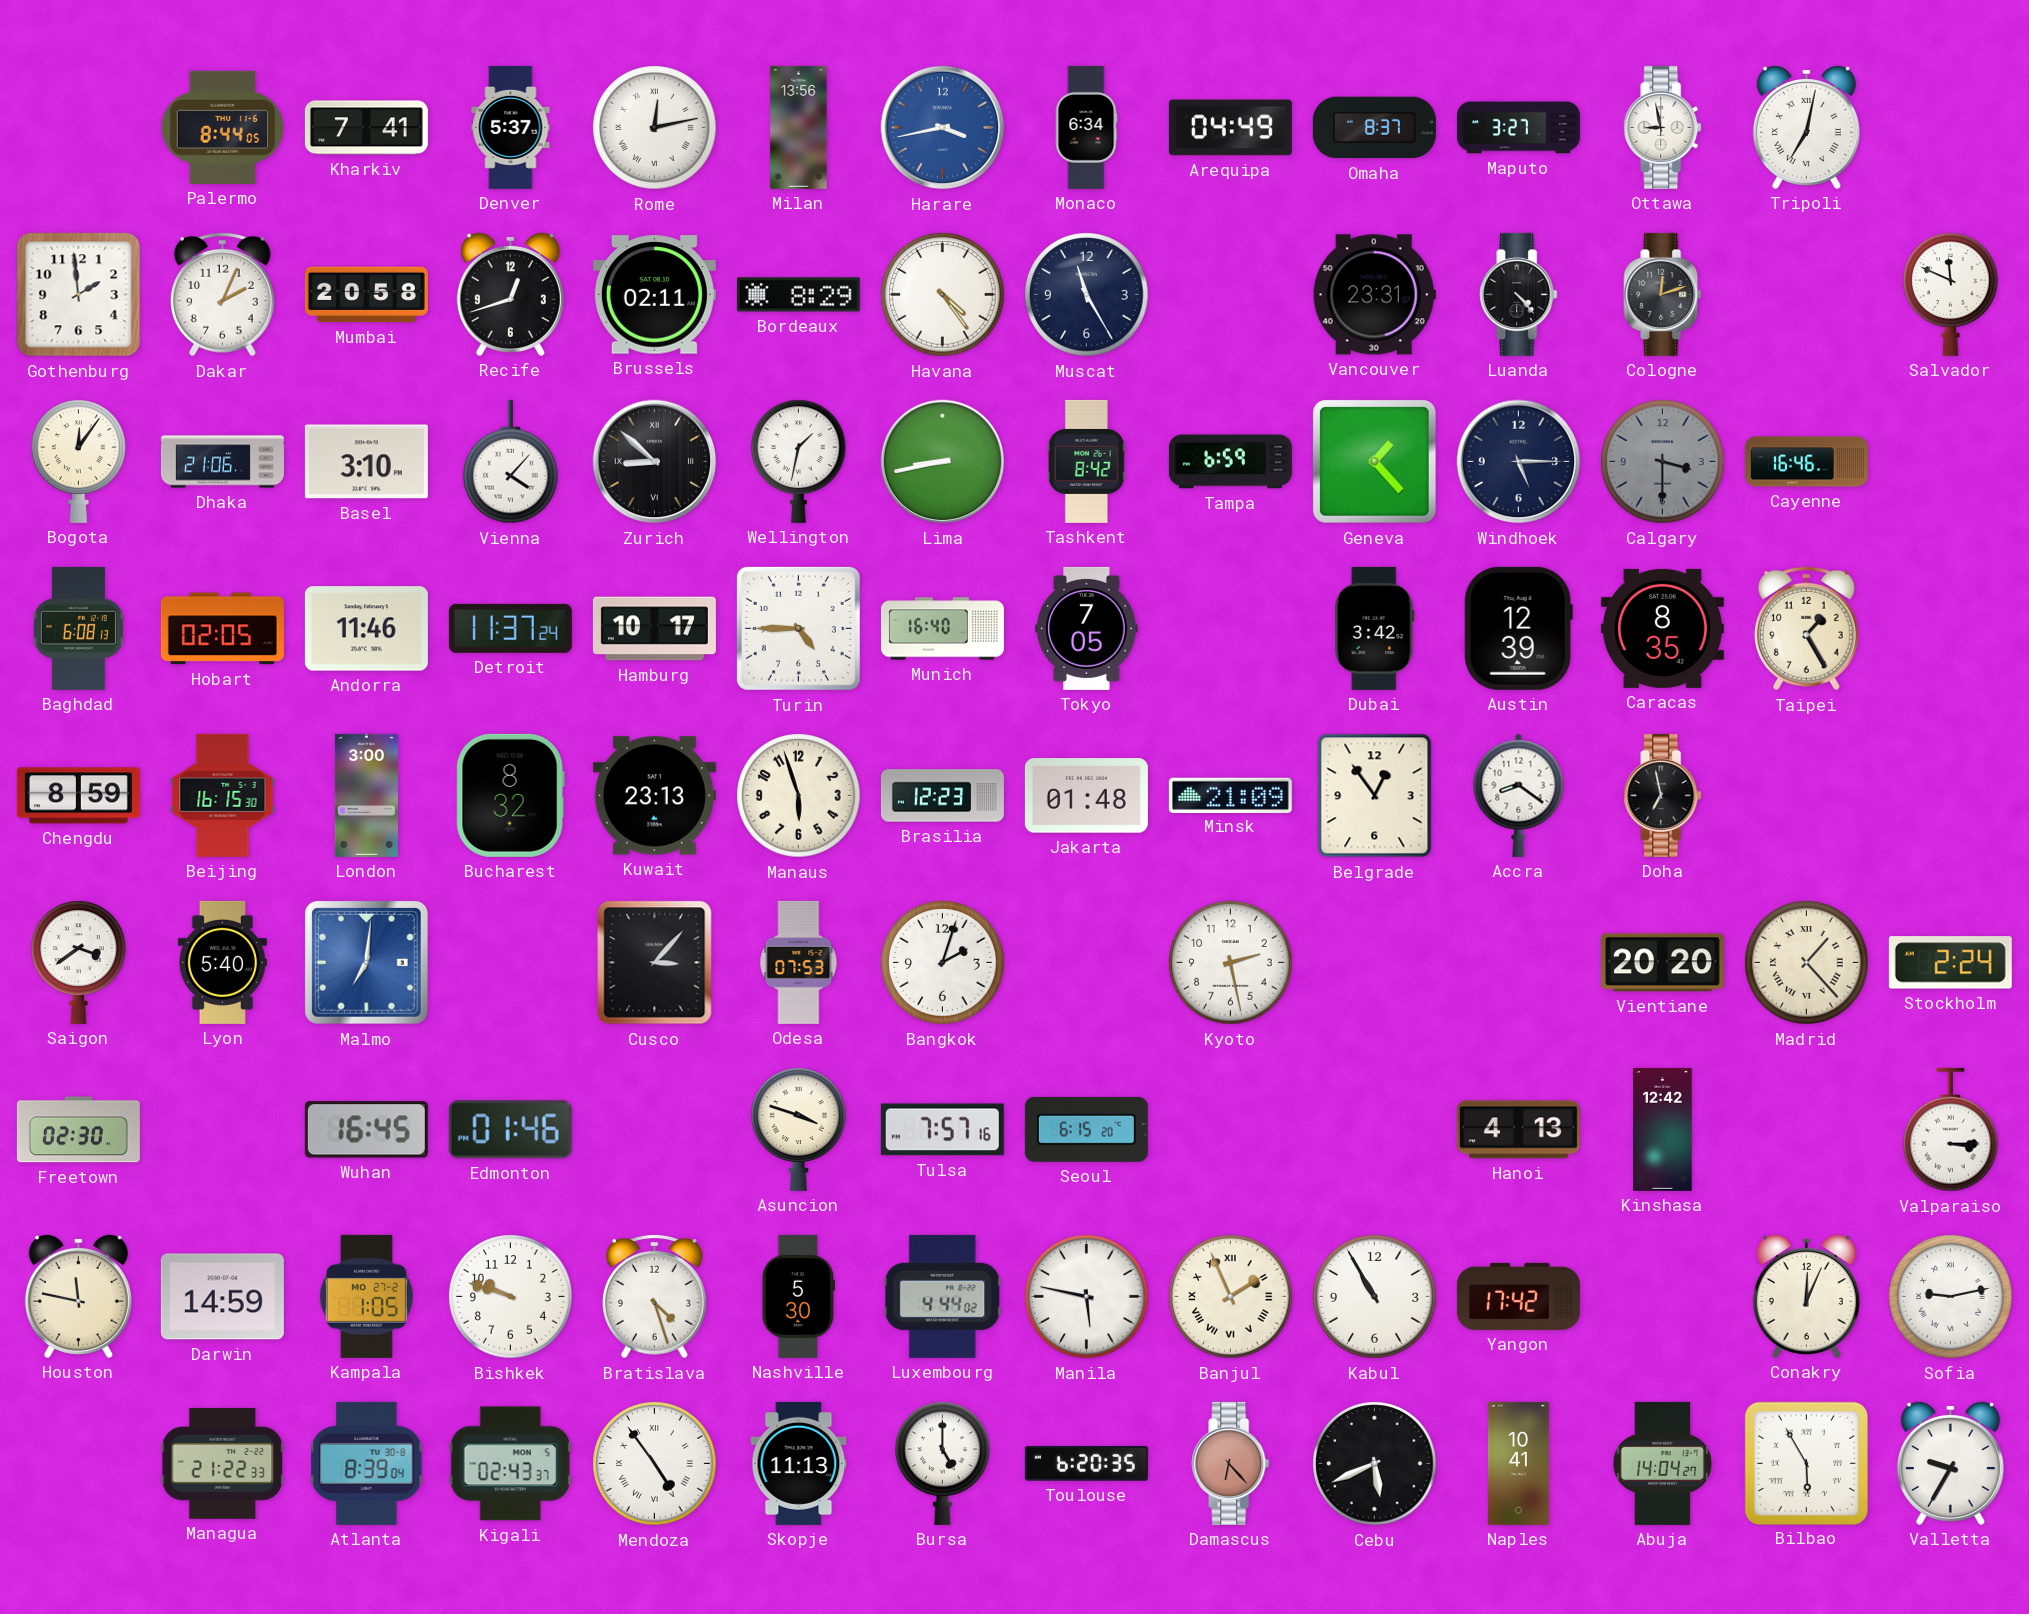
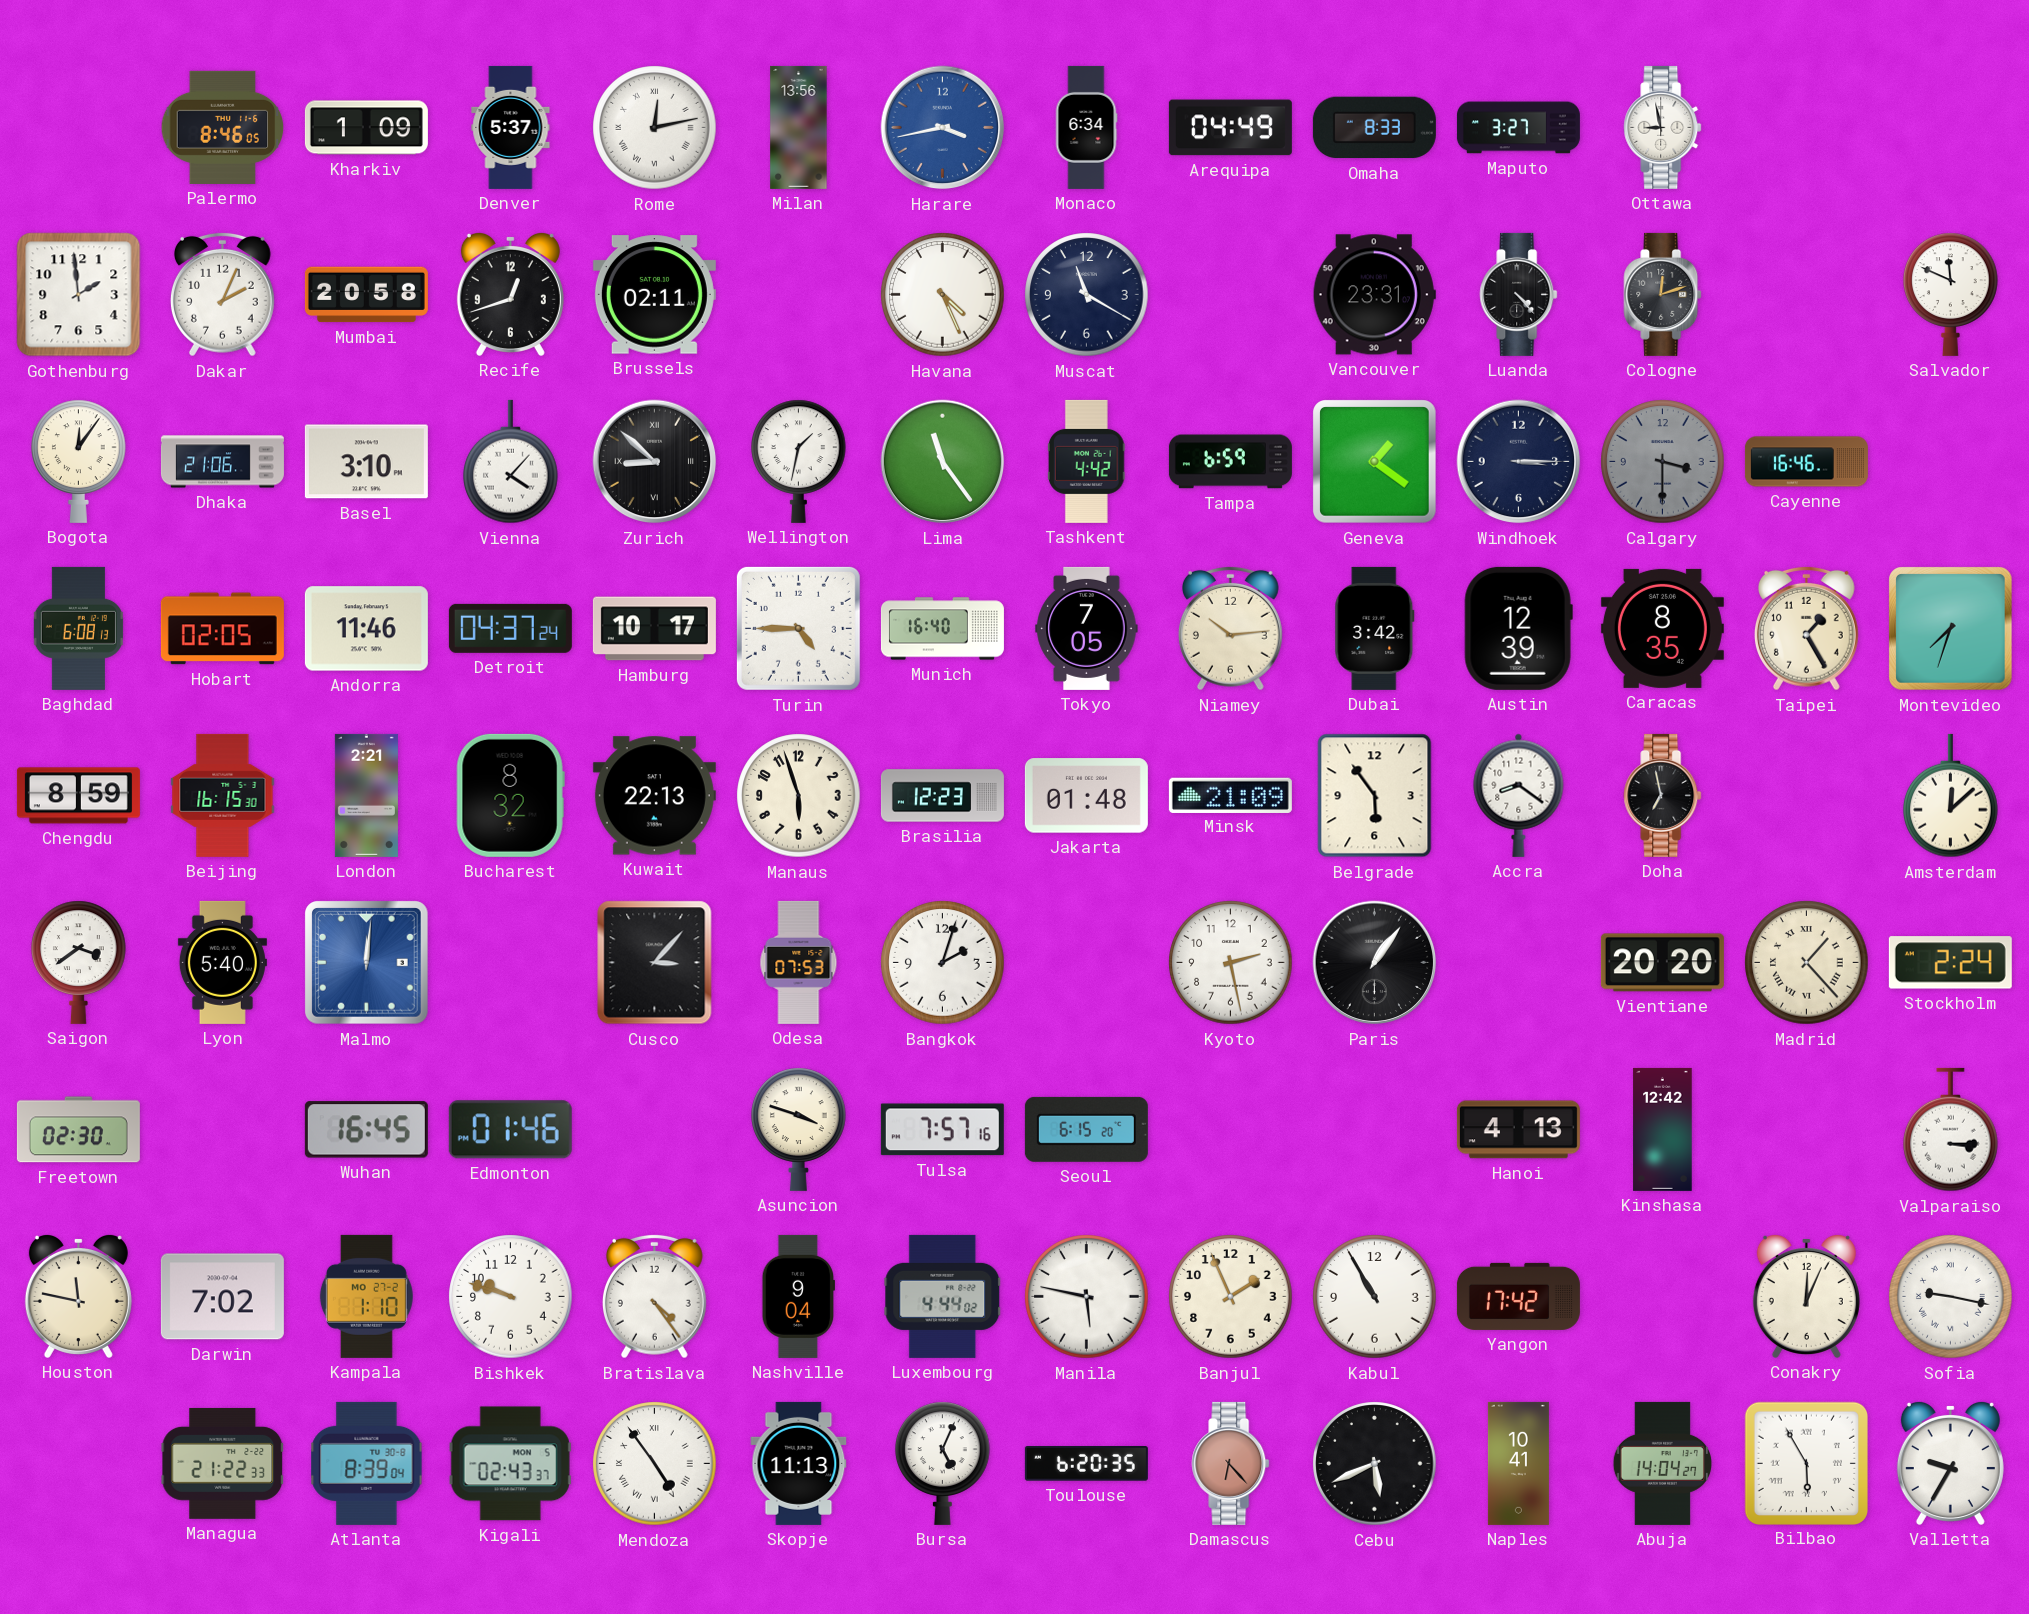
Palermo: 8:44 -> 8:46
Kharkiv: 7:41 -> 1:09
Omaha: 8:37 -> 8:33
Tripoli: 7:02 -> none
Bordeaux: 8:29 -> none
Havana: 4:24 -> 4:26
Muscat: 11:25 -> 11:20
Lima: 8:43 -> 11:24
Tashkent: 8:42 -> 4:42
Geneva: 1:23 -> 1:21
Windhoek: 5:15 -> 3:15
Detroit: 11:37 -> 04:37
Niamey: none -> 10:14
Montevideo: none -> 7:33
London: 3:00 -> 2:21
Kuwait: 23:13 -> 22:13
Belgrade: 12:54 -> 5:54
Amsterdam: none -> 12:08
Malmo: 7:01 -> 12:01
Paris: none -> 1:06
Darwin: 14:59 -> 7:02
Kampala: 1:05 -> 1:10
Bratislava: 4:27 -> 4:24
Nashville: 5:30 -> 9:04
Banjul numerals: Roman -> Arabic
Sofia: 9:13 -> 9:17
Bursa: 5:00 -> 5:04
